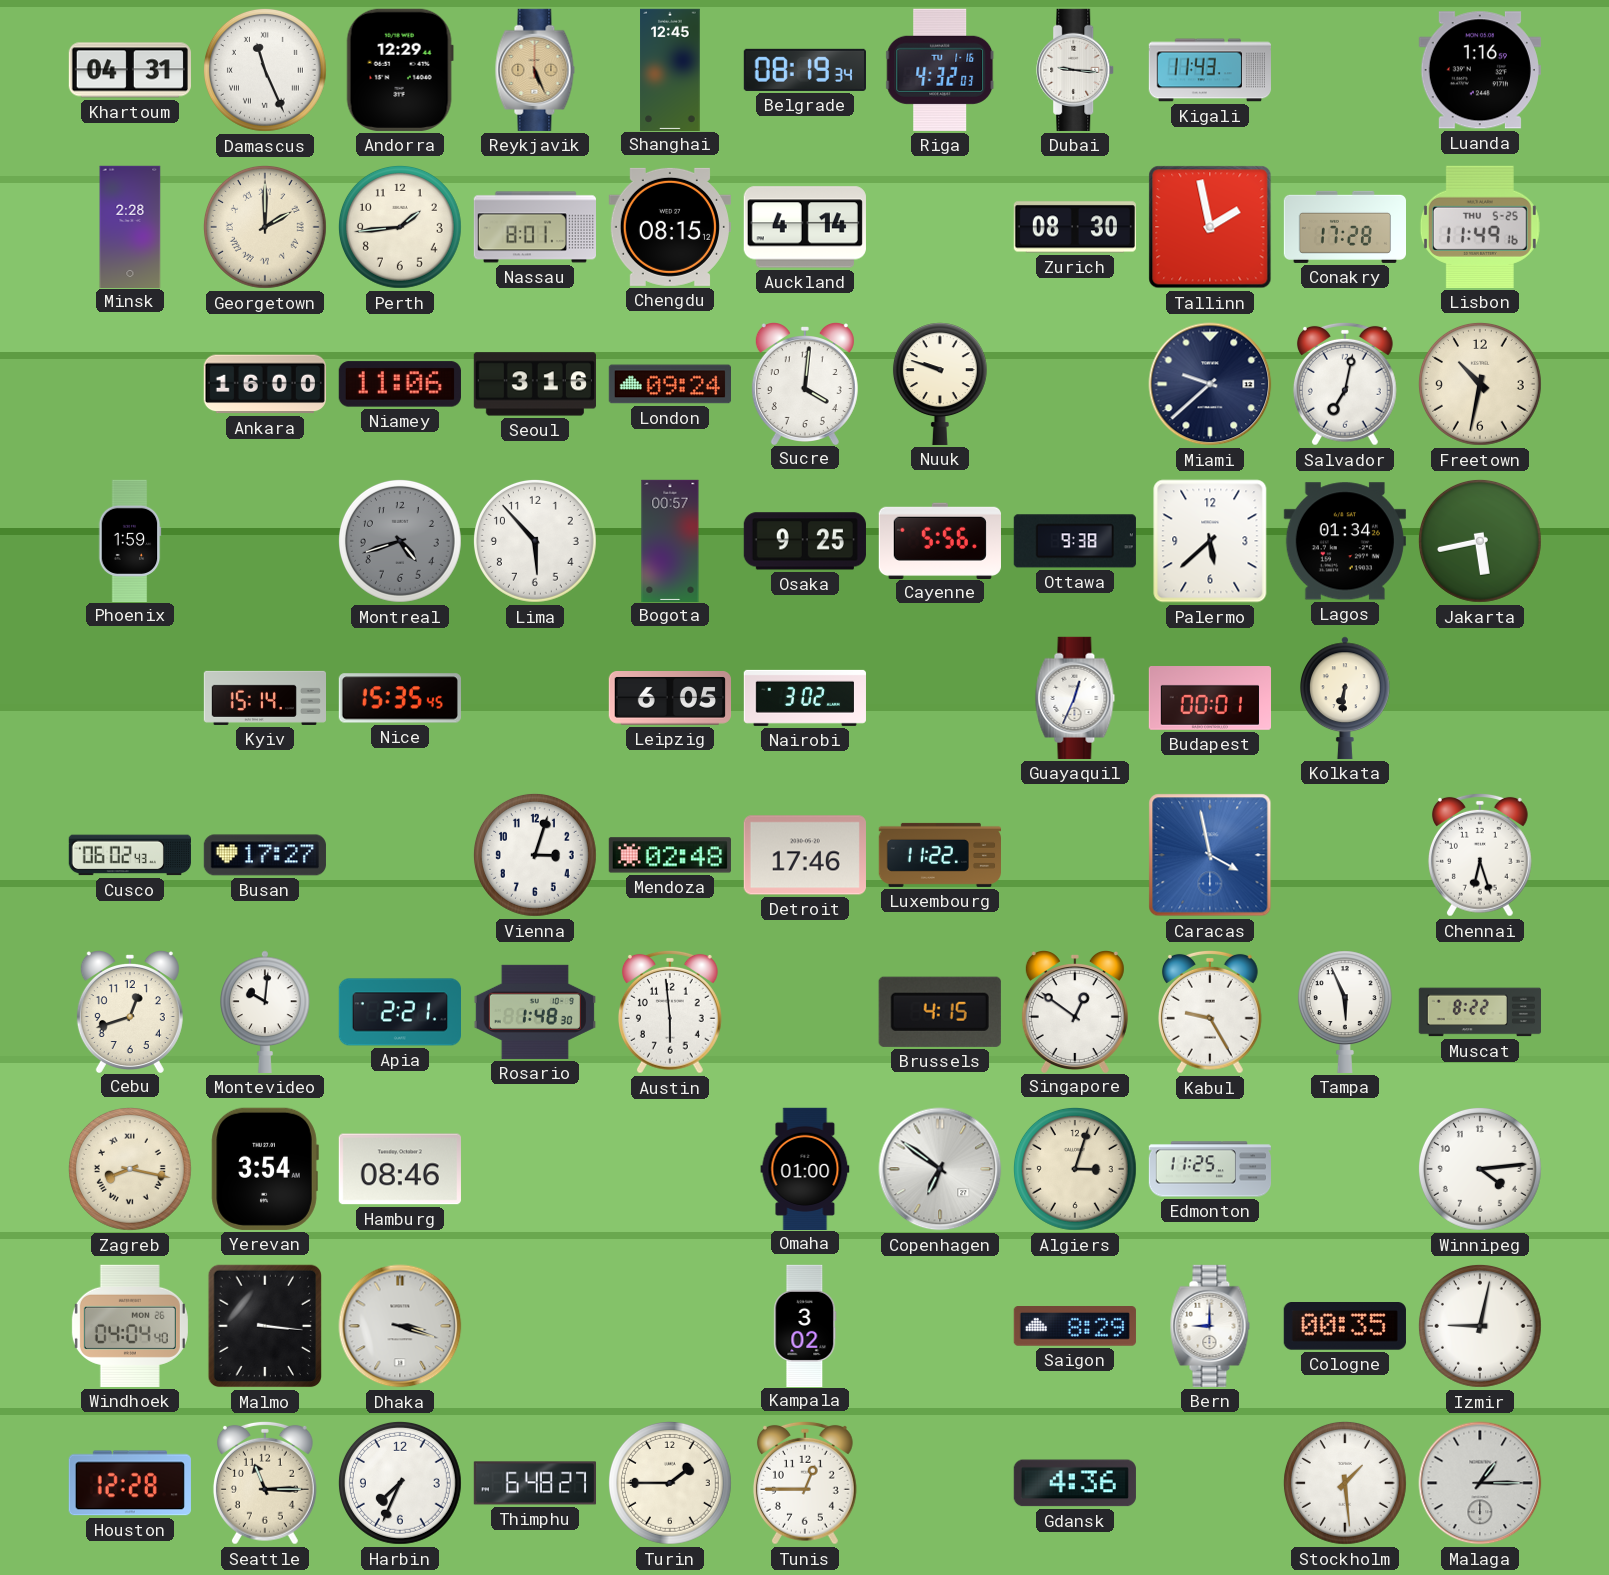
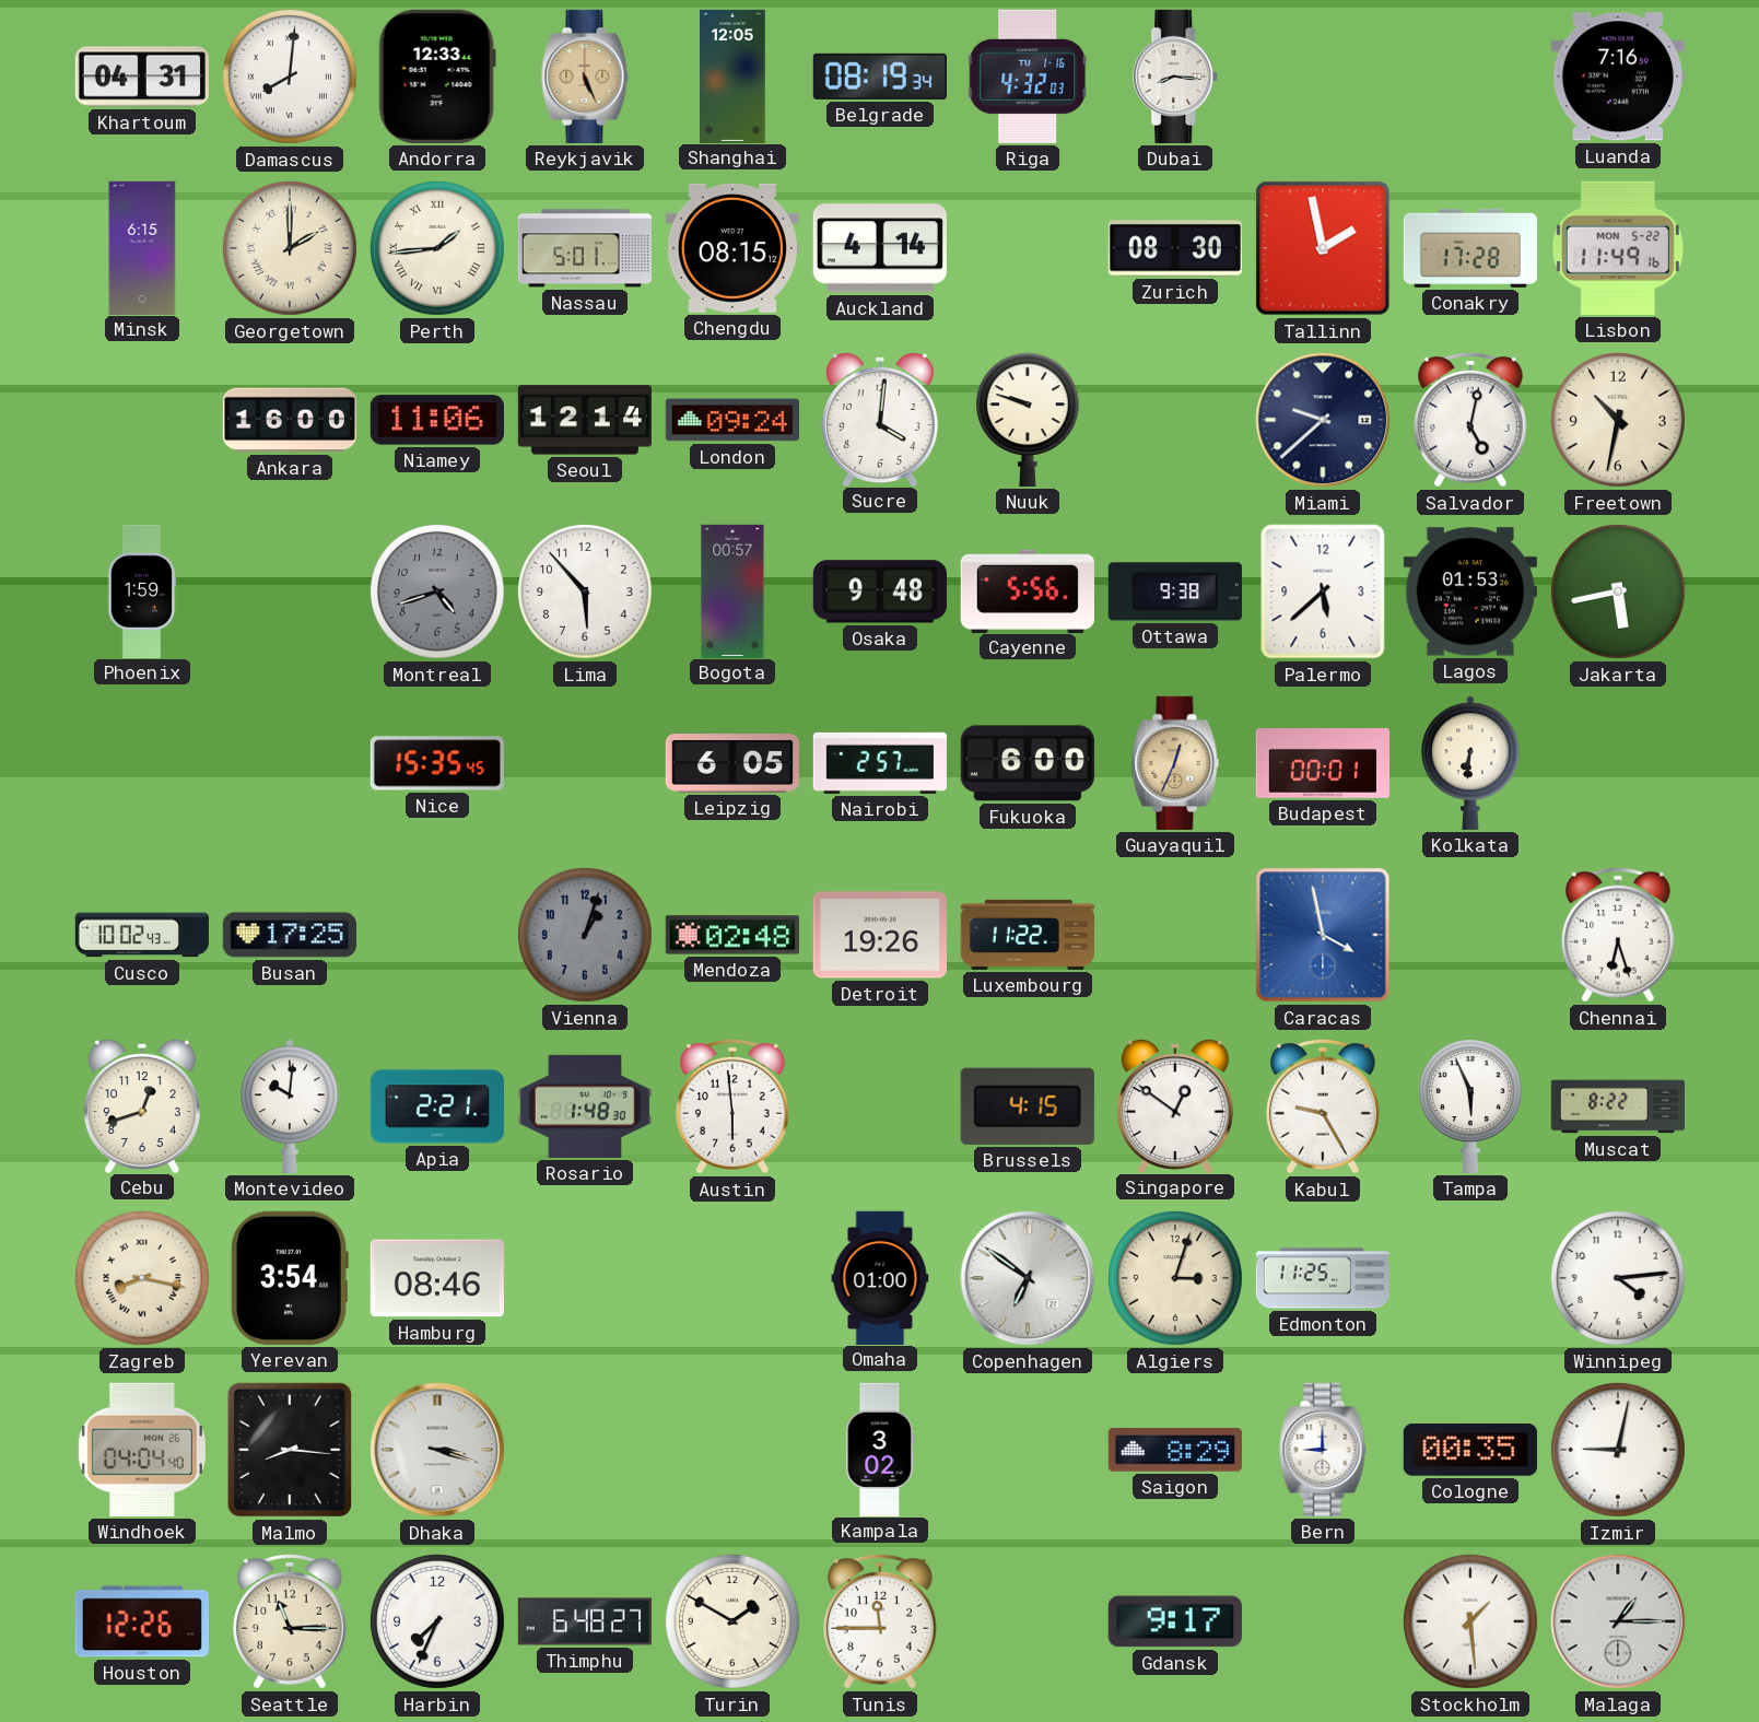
Damascus: 11:26 -> 8:01
Andorra: 12:29 -> 12:33
Shanghai: 12:45 -> 12:05
Dubai: 9:16 -> 8:16
Kigali: 11:43 -> none
Luanda: 1:16 -> 7:16
Minsk: 2:28 -> 6:15
Perth numerals: Arabic -> Roman
Nassau: 8:01 -> 5:01
Lisbon date: THU 5-25 -> MON 5-22
Seoul: 3:16 -> 12:14
Salvador: 7:02 -> 5:02
Osaka: 9:25 -> 9:48
Lagos: 01:34 -> 01:53
Kyiv: 15:14 -> none
Nairobi: 3:02 -> 2:57
Fukuoka: none -> 6:00
Guayaquil dial: white -> champagne
Cusco: 06:02 -> 10:02
Busan: 17:27 -> 17:25
Vienna: 3:03 -> 1:03
Vienna dial: white -> grey
Detroit: 17:46 -> 19:26
Malmo: 3:16 -> 8:16
Houston: 12:28 -> 12:26
Turin: 1:45 -> 1:50
Tunis: 12:45 -> 11:45
Gdansk: 4:36 -> 9:17
